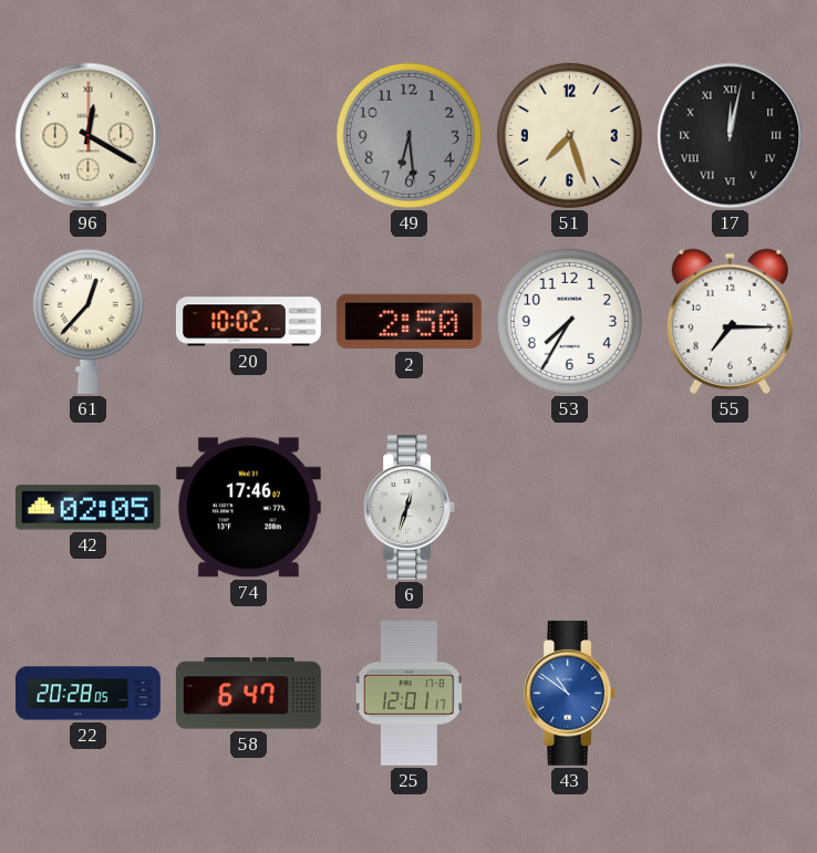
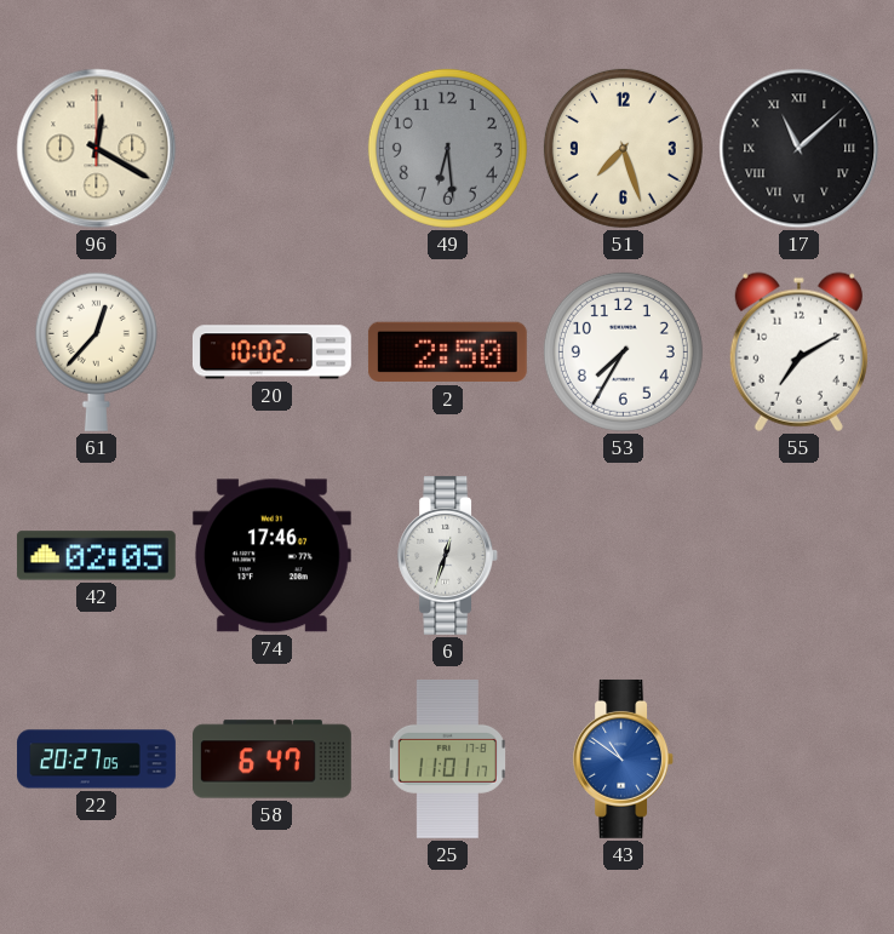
17: 12:02 -> 11:08
55: 7:15 -> 7:10
22: 20:28 -> 20:27
25: 12:01 -> 11:01
